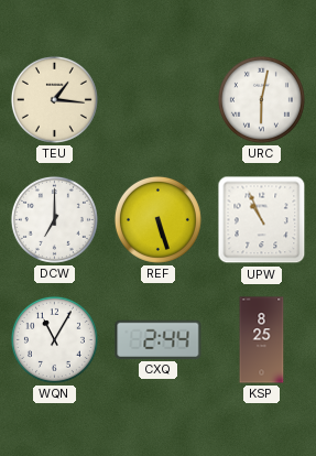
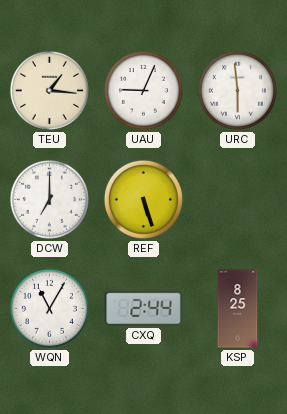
UAU: none -> 9:04
URC: 6:02 -> 5:59
UPW: 10:56 -> none
